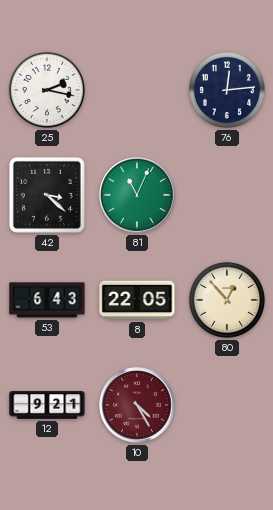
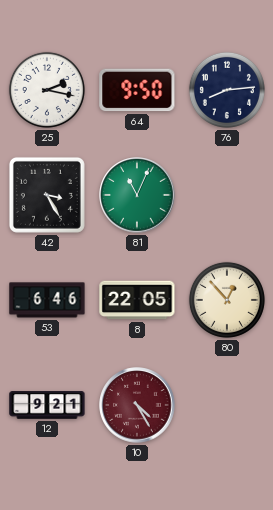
64: none -> 9:50
76: 12:14 -> 8:14
42: 3:22 -> 3:25
53: 6:43 -> 6:46
